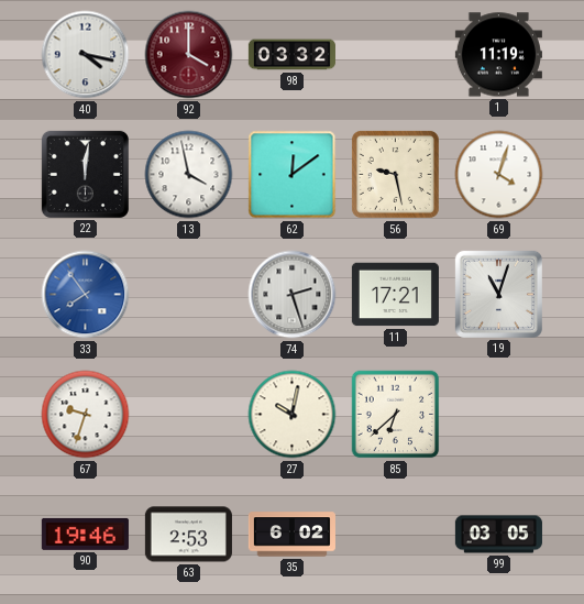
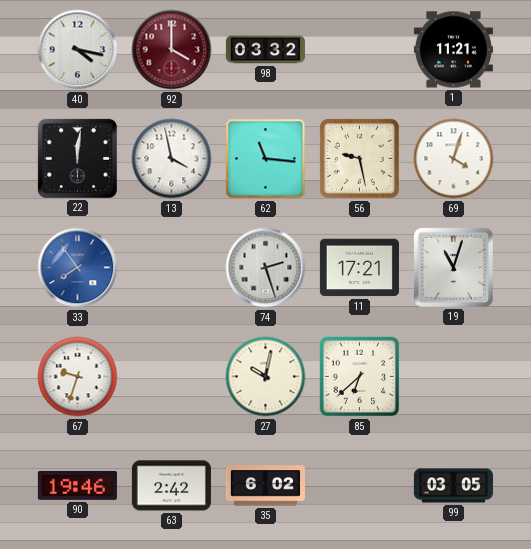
1: 11:19 -> 11:21
62: 12:09 -> 11:16
63: 2:53 -> 2:42
